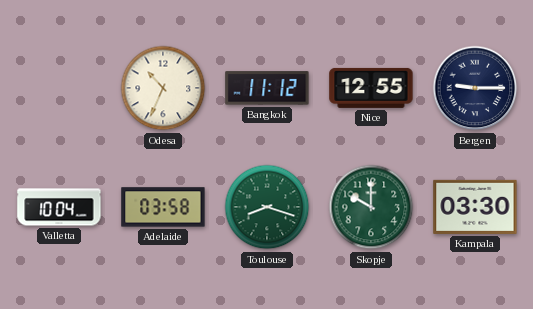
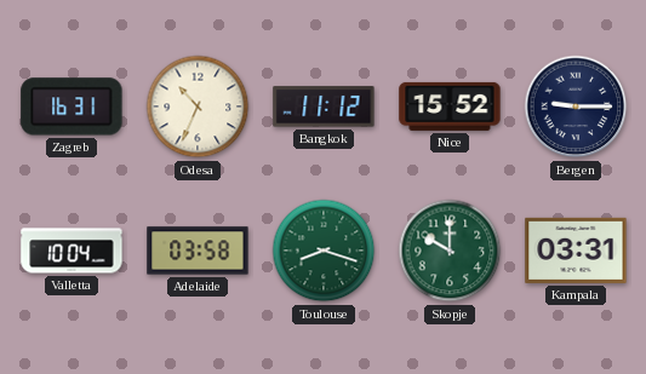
Zagreb: none -> 16:31
Nice: 12:55 -> 15:52
Kampala: 03:30 -> 03:31
